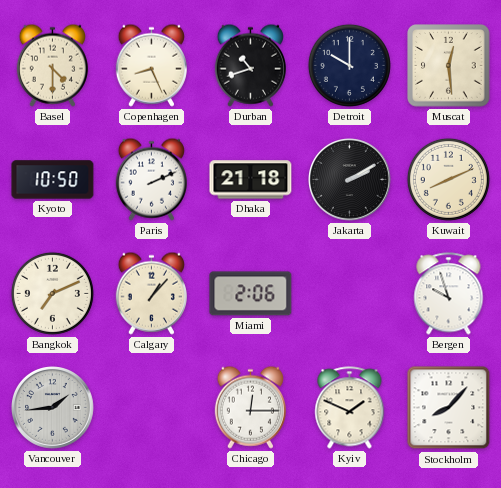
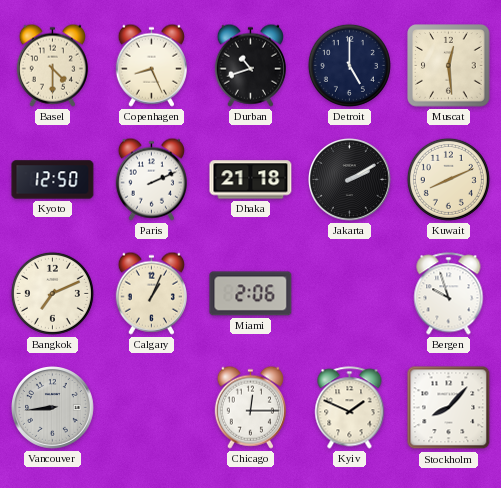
Detroit: 10:00 -> 5:00
Kyoto: 10:50 -> 12:50
Calgary: 1:07 -> 1:04
Vancouver: 1:44 -> 8:44
